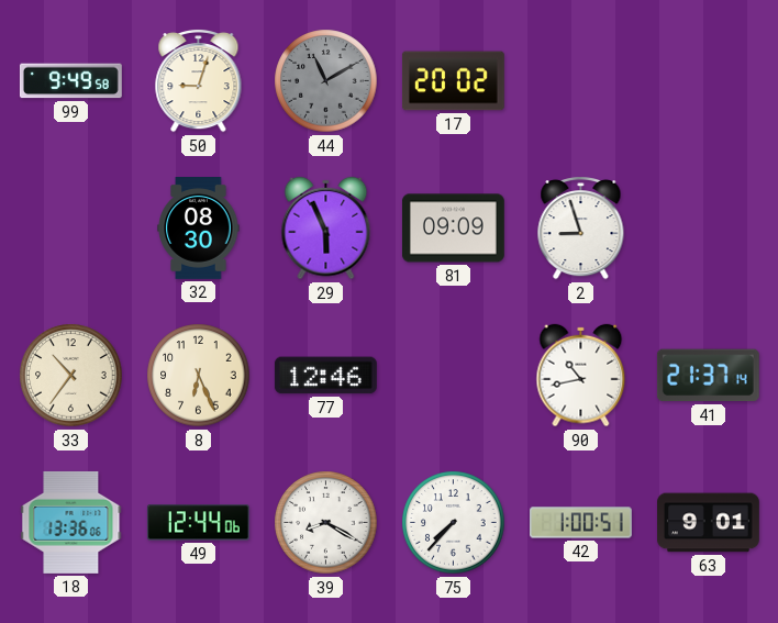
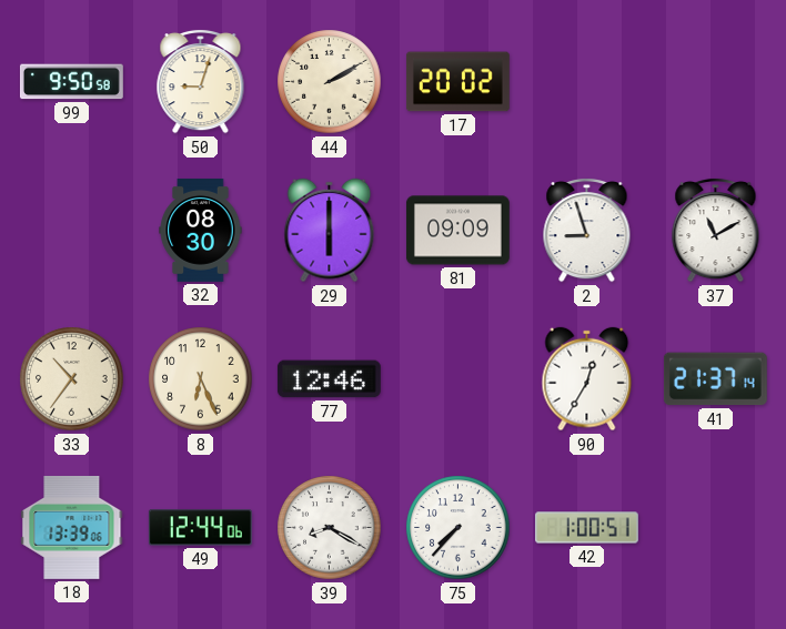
99: 9:49 -> 9:50
44: 11:10 -> 2:10
44 dial: grey -> cream
29: 5:56 -> 6:00
37: none -> 11:10
90: 10:43 -> 12:35
18: 13:36 -> 13:39
63: 9:01 -> none
